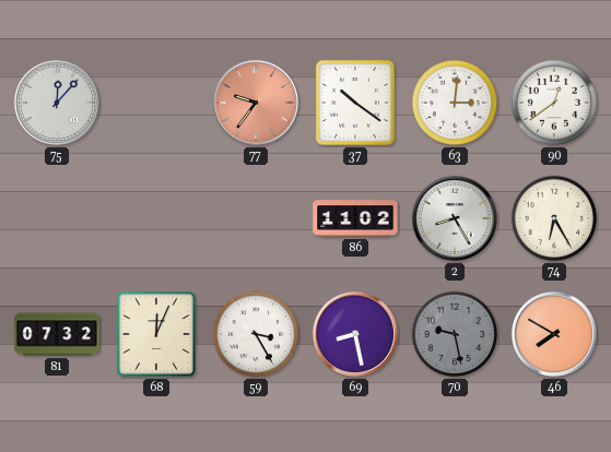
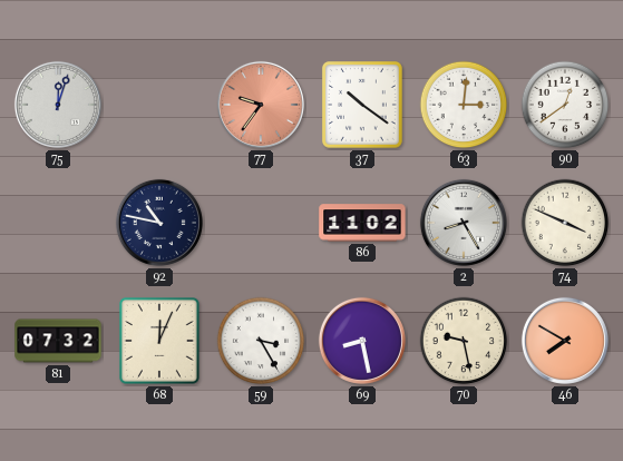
75: 12:07 -> 12:03
92: none -> 10:47
74: 6:25 -> 3:49
70 dial: grey -> cream
